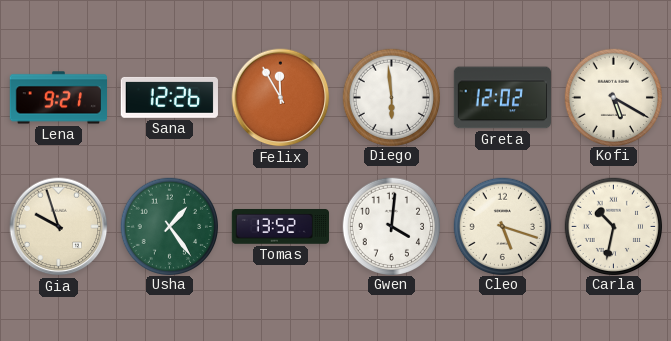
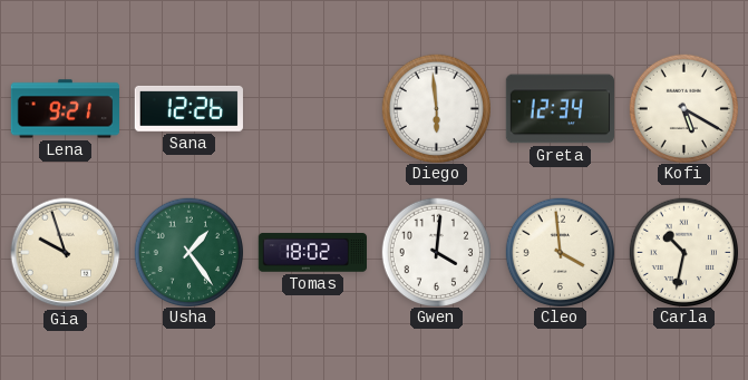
Felix: 11:55 -> none
Greta: 12:02 -> 12:34
Tomas: 13:52 -> 18:02
Cleo: 5:18 -> 3:59
